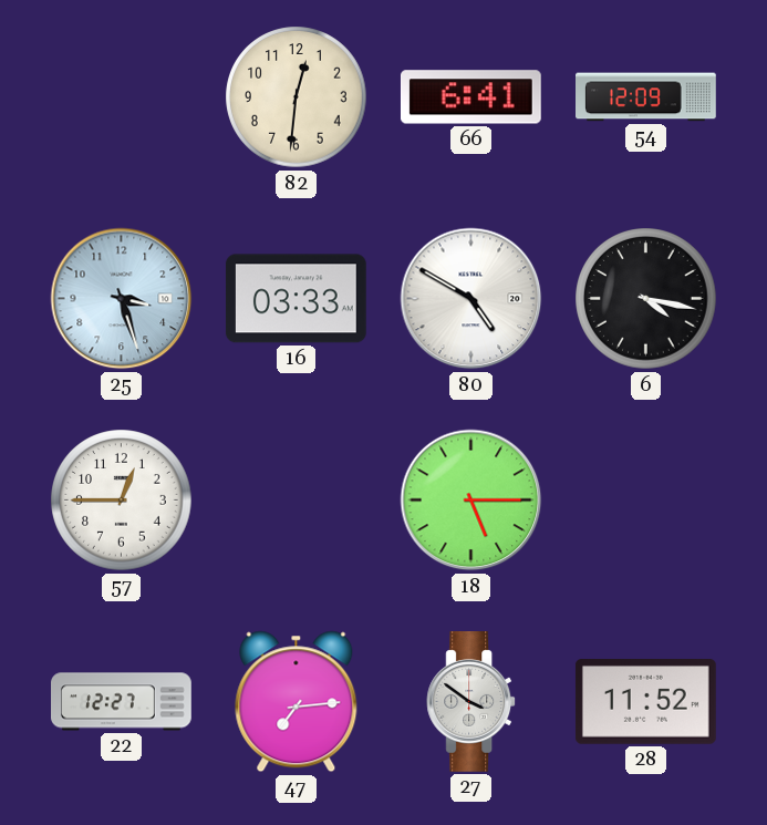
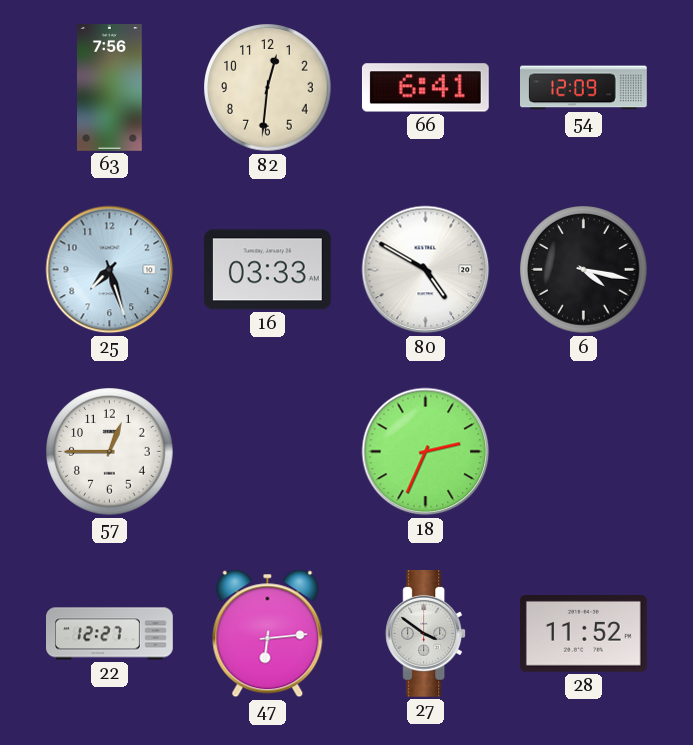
63: none -> 7:56
25: 3:27 -> 7:27
18: 5:15 -> 2:34
47: 7:14 -> 6:14
